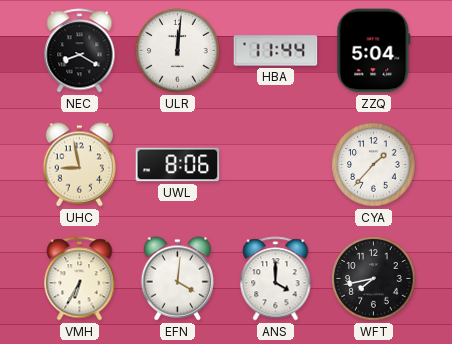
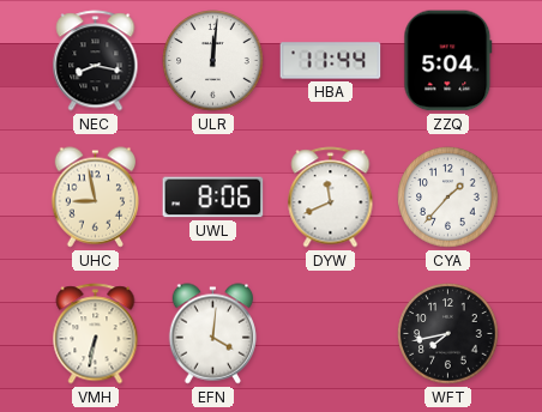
NEC: 8:20 -> 8:17
DYW: none -> 11:41
VMH: 6:35 -> 6:32
ANS: 4:00 -> none
